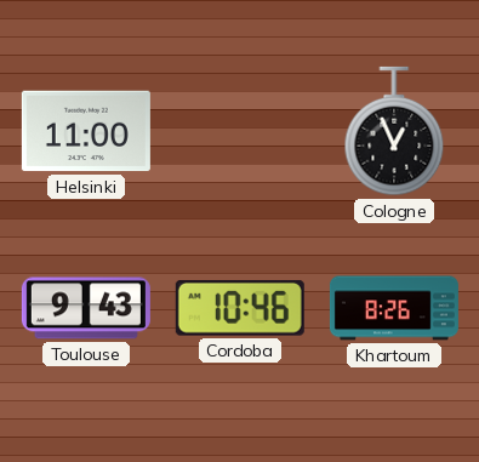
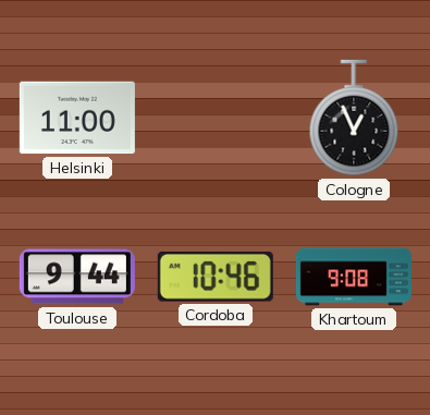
Toulouse: 9:43 -> 9:44
Khartoum: 8:26 -> 9:08
